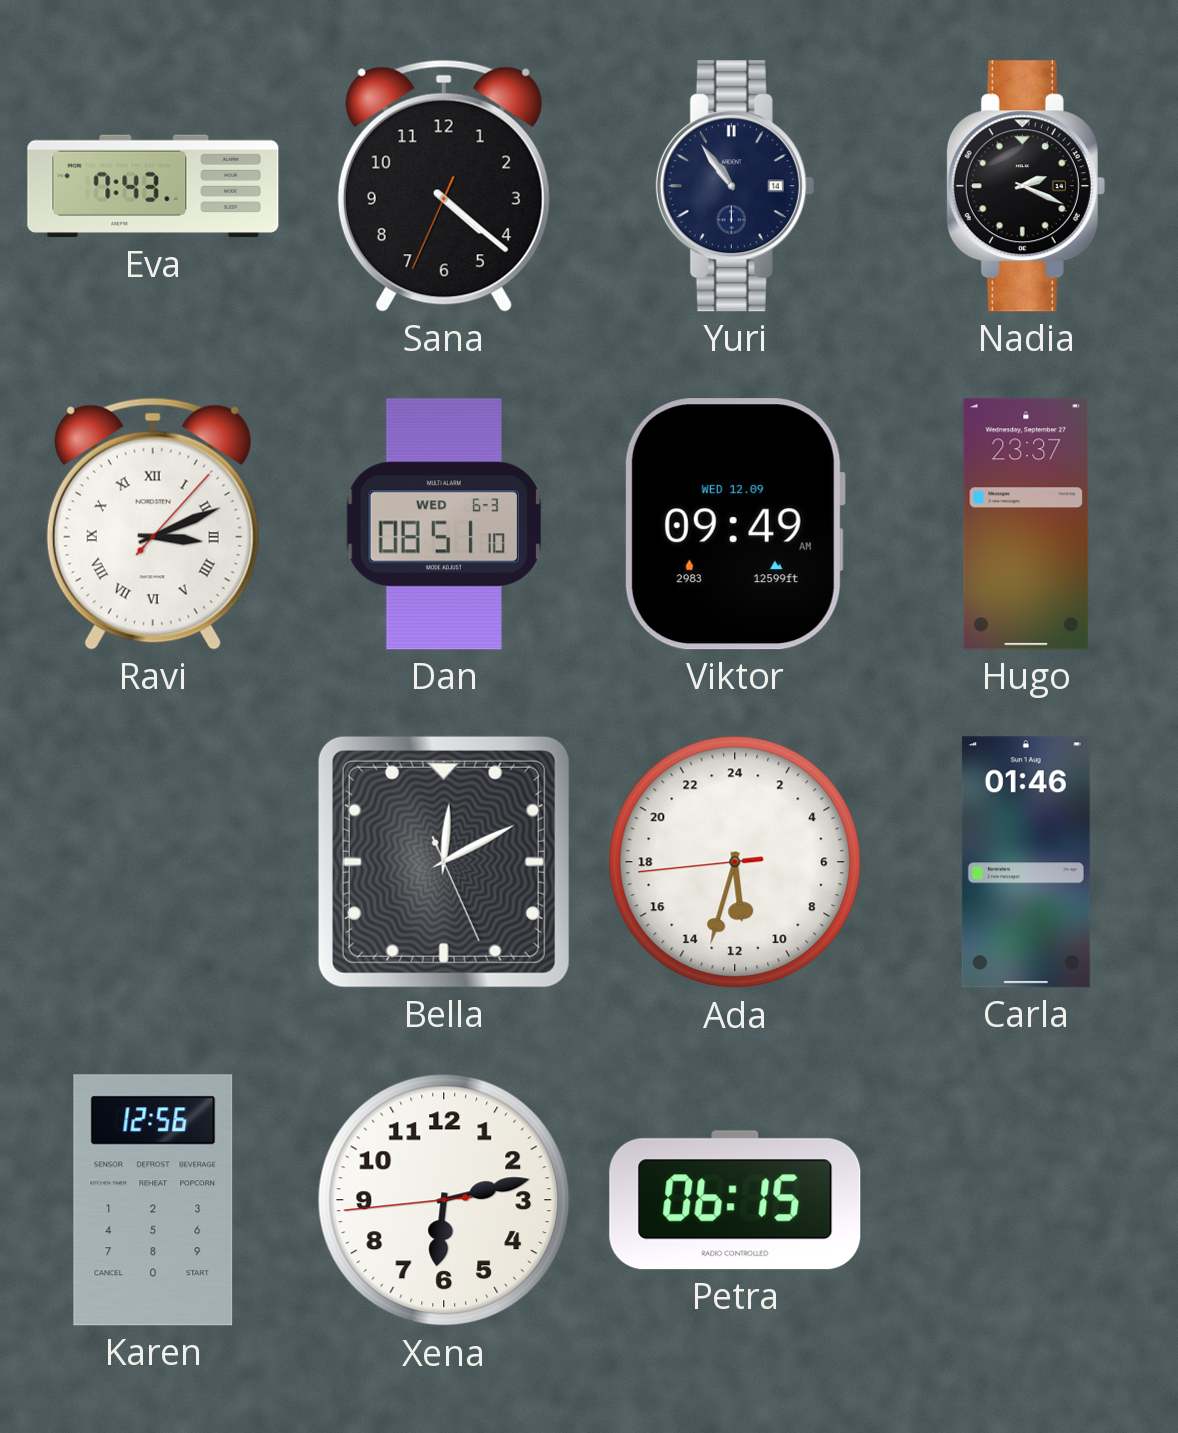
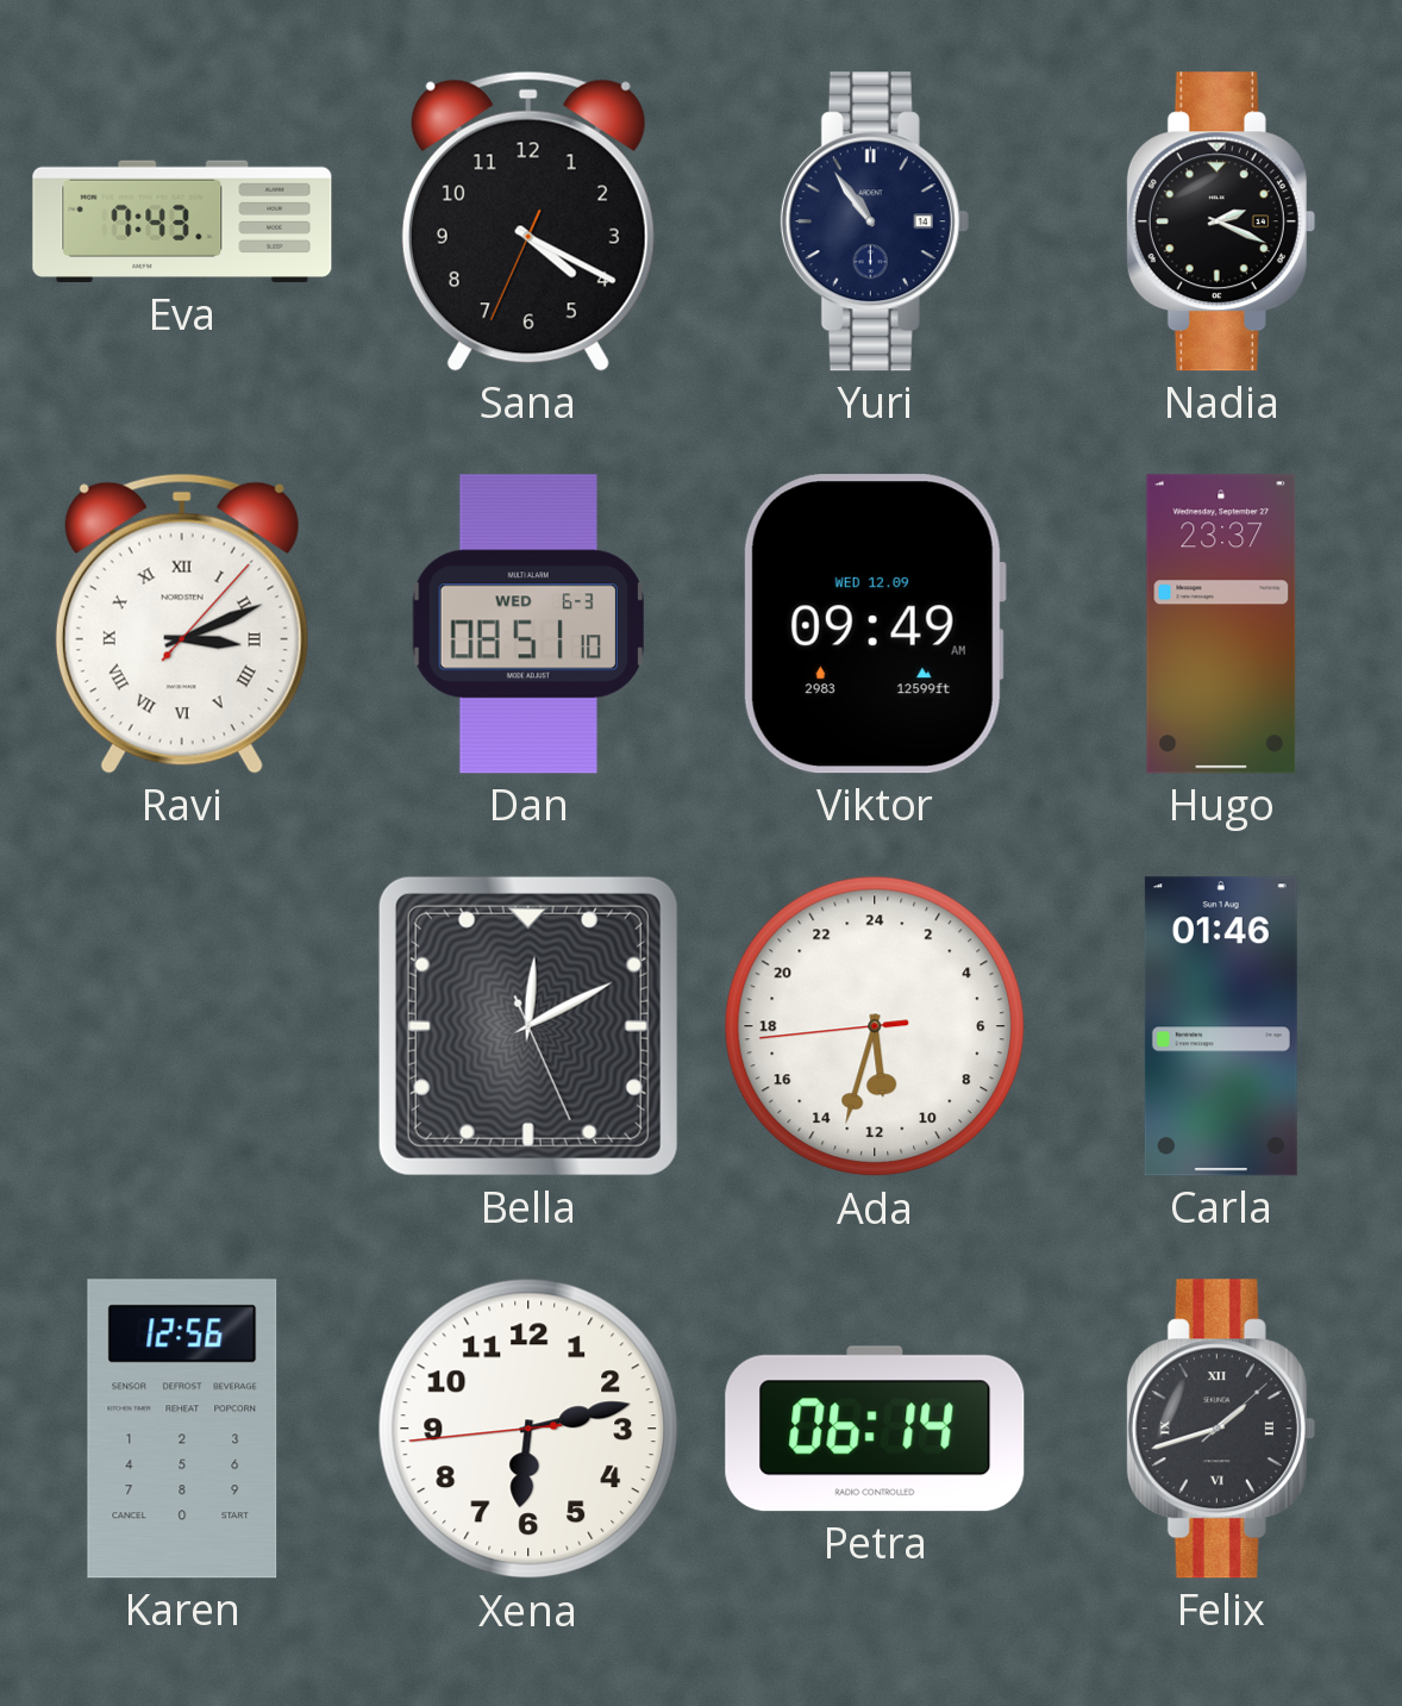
Sana: 4:21 -> 4:19
Petra: 06:15 -> 06:14
Felix: none -> 1:42
